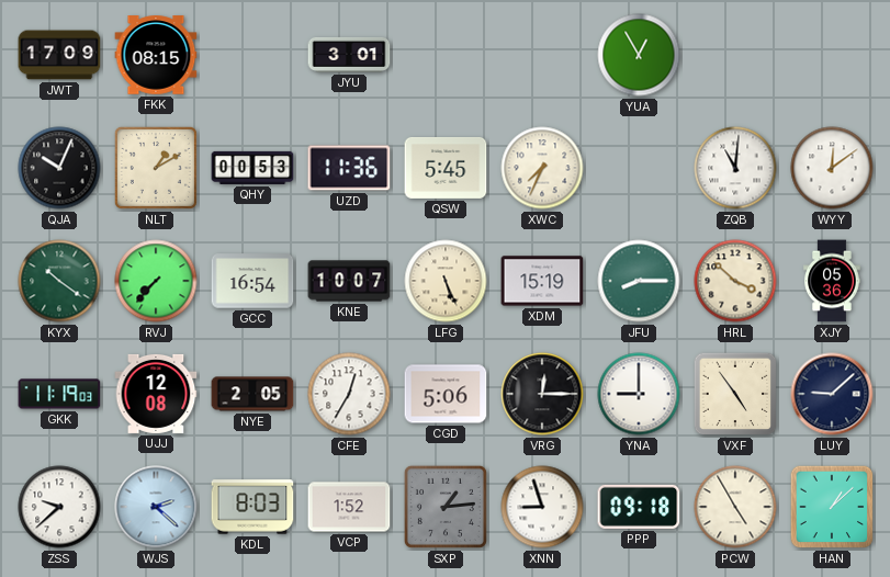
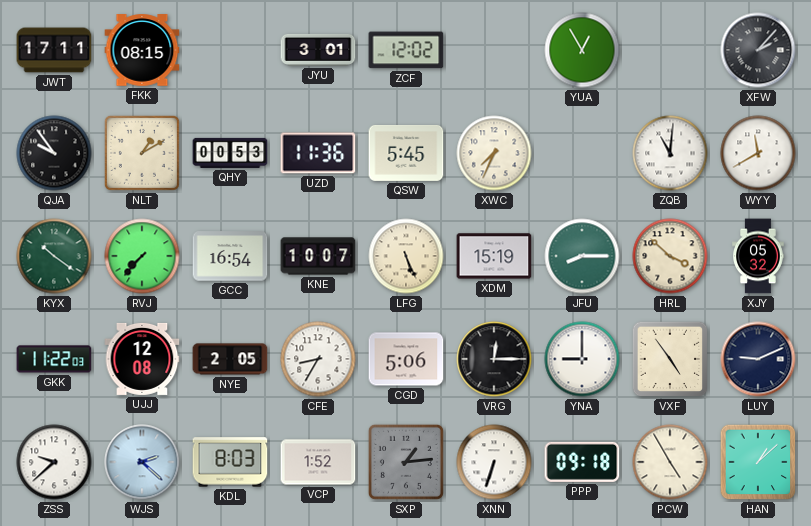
JWT: 17:09 -> 17:11
ZCF: none -> 12:02
XFW: none -> 2:07
QJA: 10:04 -> 9:54
WYY: 12:09 -> 11:40
XJY: 05:36 -> 05:32
GKK: 11:19 -> 11:22
CFE: 12:35 -> 8:35
LUY: 9:08 -> 9:11
XNN: 8:57 -> 6:33
